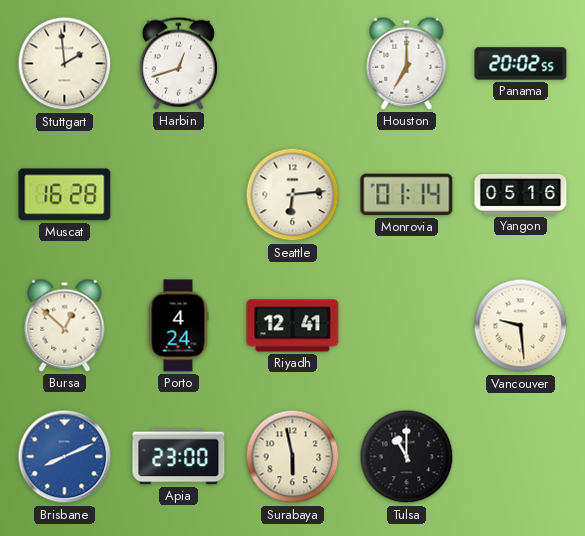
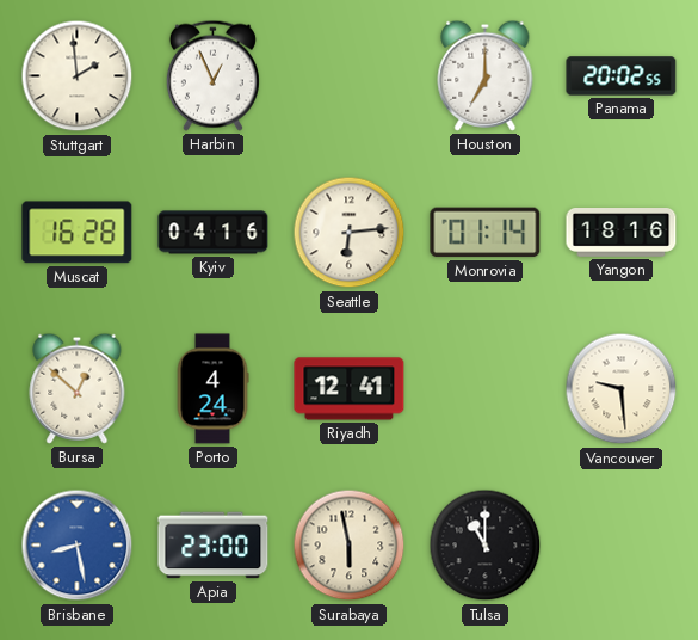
Harbin: 12:42 -> 12:56
Kyiv: none -> 04:16
Yangon: 05:16 -> 18:16
Brisbane: 8:11 -> 8:28
